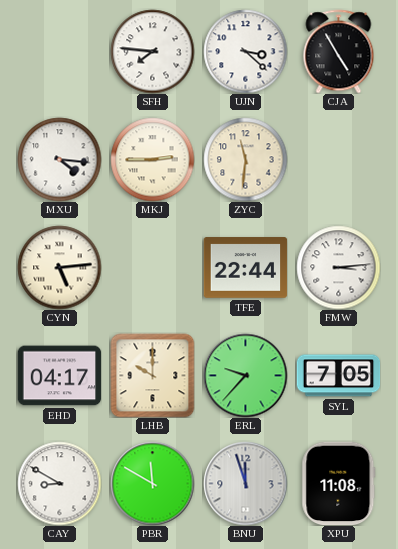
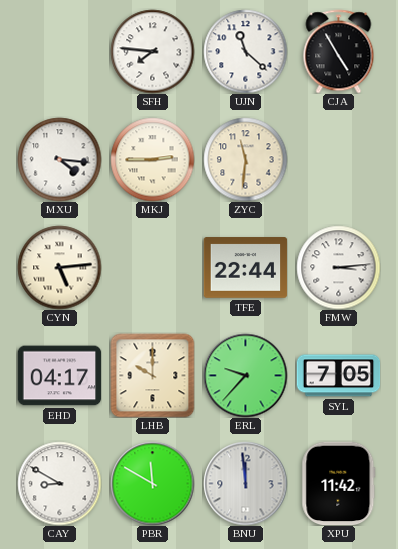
UJN: 3:22 -> 11:22
BNU: 11:57 -> 11:59
XPU: 11:08 -> 11:42
